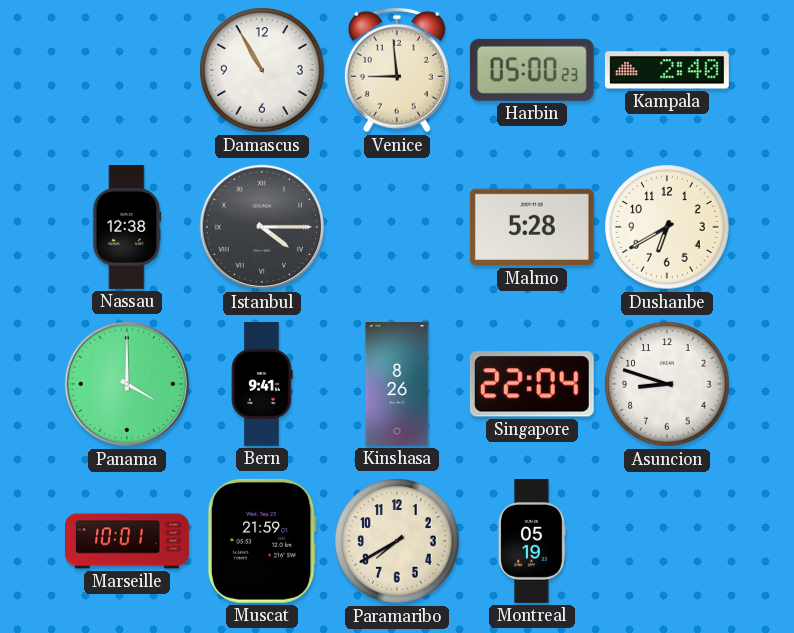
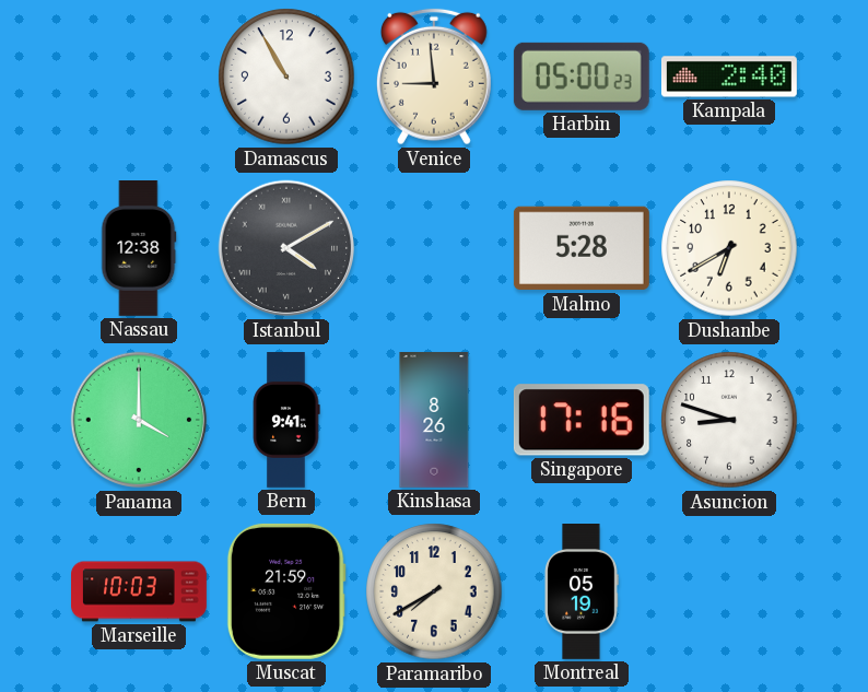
Istanbul: 4:15 -> 4:10
Singapore: 22:04 -> 17:16
Marseille: 10:01 -> 10:03
